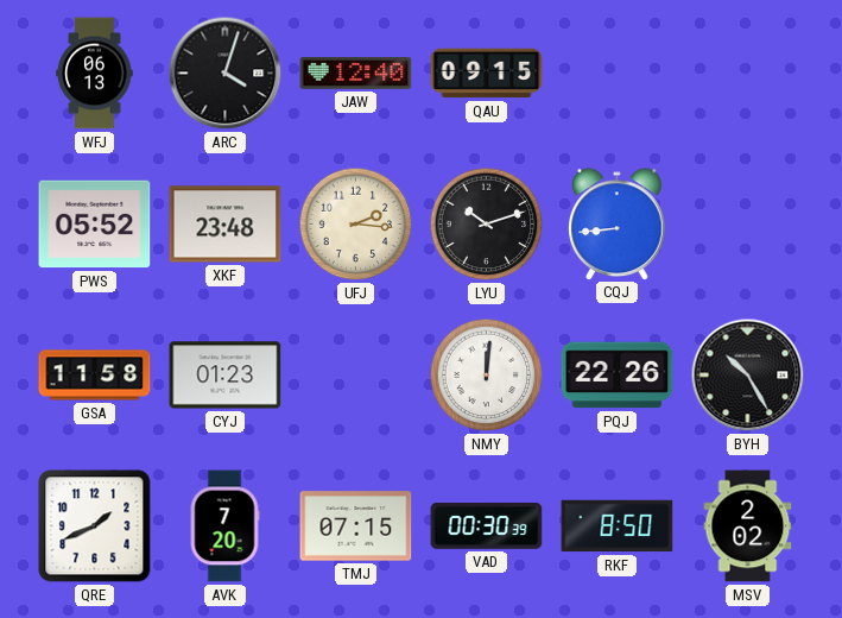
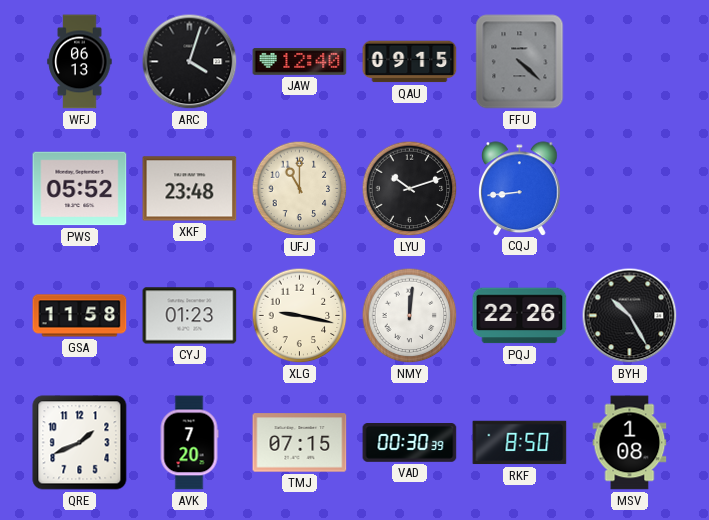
FFU: none -> 4:22
UFJ: 2:16 -> 11:00
XLG: none -> 9:17
MSV: 2:02 -> 1:08
